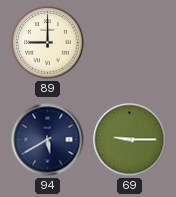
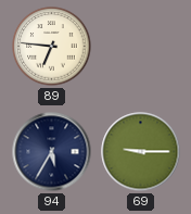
89: 9:00 -> 6:46
94: 5:40 -> 5:35
